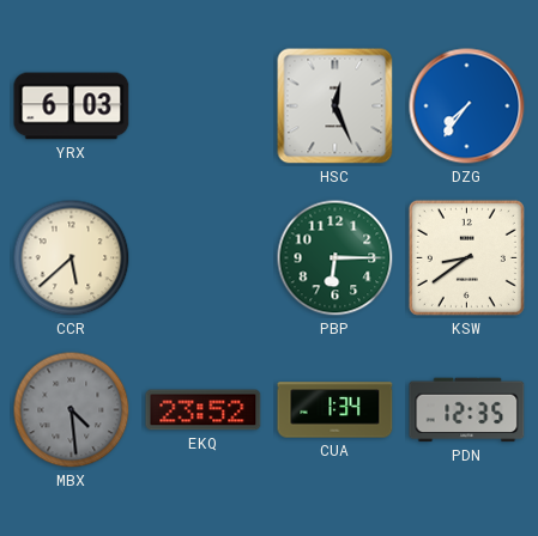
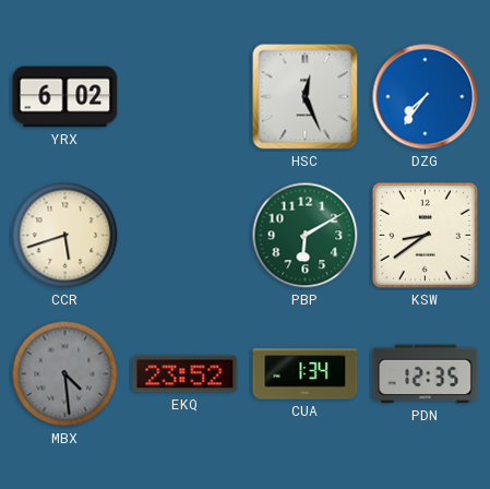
YRX: 6:03 -> 6:02
CCR: 5:38 -> 5:42
PBP: 6:15 -> 6:10
